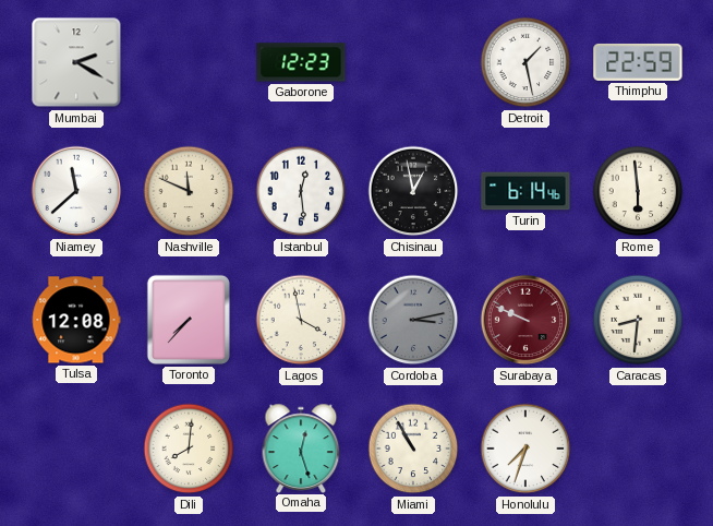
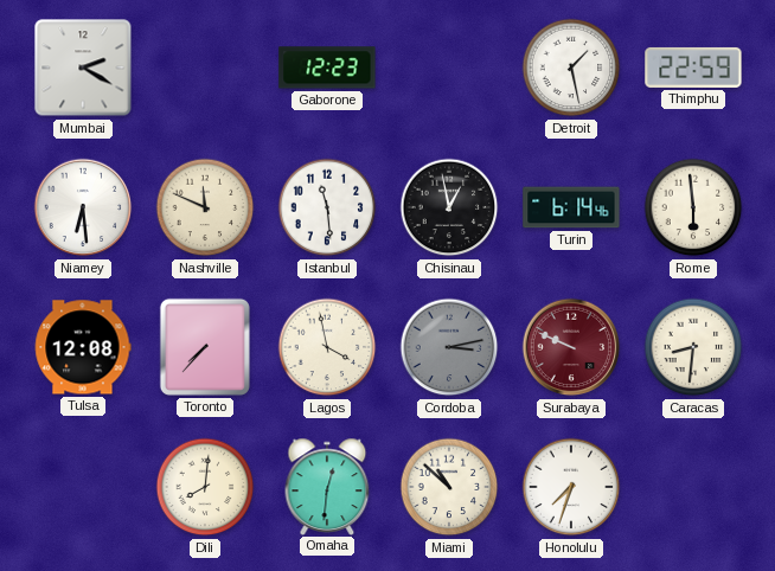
Niamey: 11:38 -> 6:29
Istanbul: 12:29 -> 11:29
Omaha: 12:27 -> 12:31
Miami: 10:55 -> 10:52
